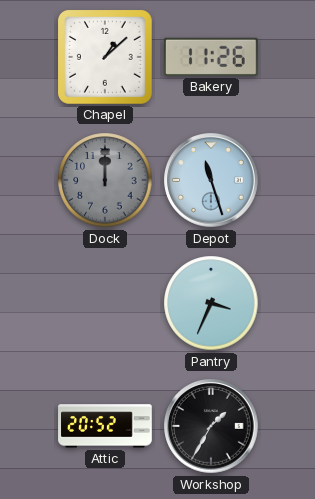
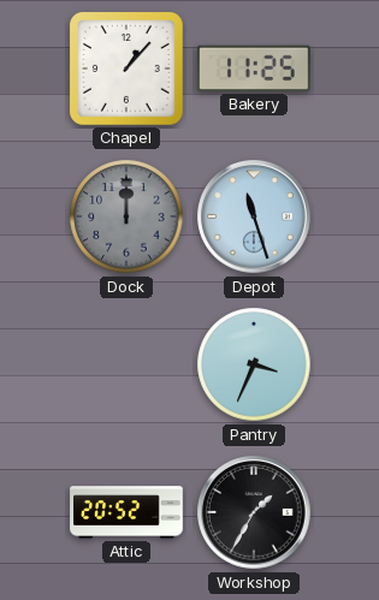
Chapel: 1:08 -> 1:07
Bakery: 11:26 -> 11:25
